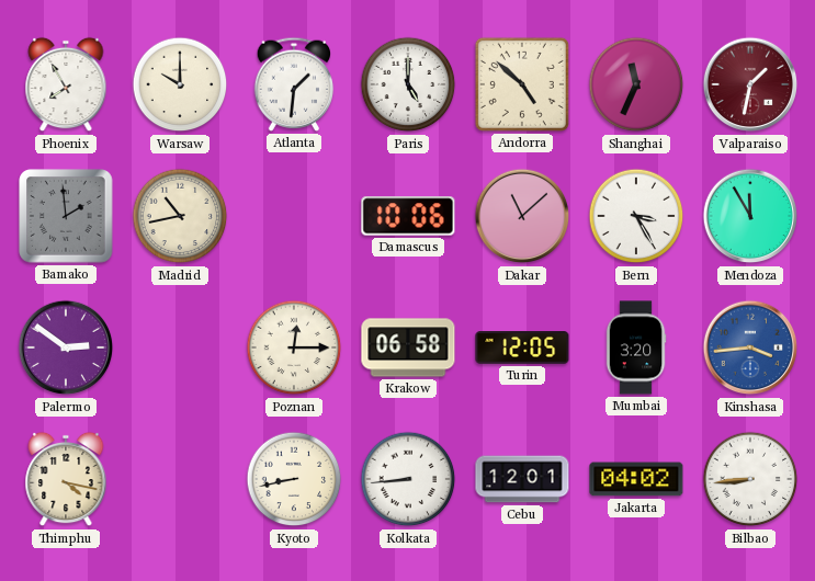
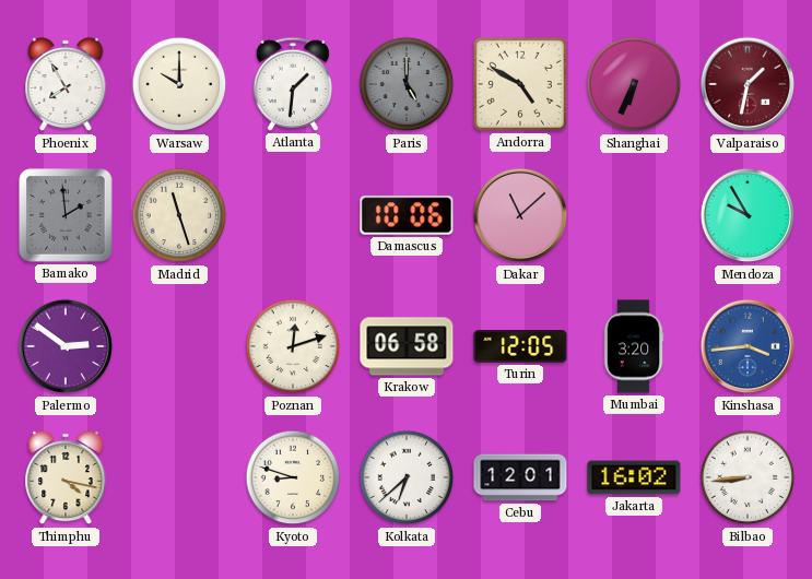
Paris dial: white -> grey
Andorra: 4:52 -> 4:50
Shanghai: 11:34 -> 6:34
Madrid: 10:43 -> 11:27
Bern: 3:25 -> none
Mendoza: 11:55 -> 9:55
Poznan: 12:15 -> 12:12
Kyoto: 8:43 -> 8:48
Kolkata: 8:44 -> 6:38
Jakarta: 04:02 -> 16:02
